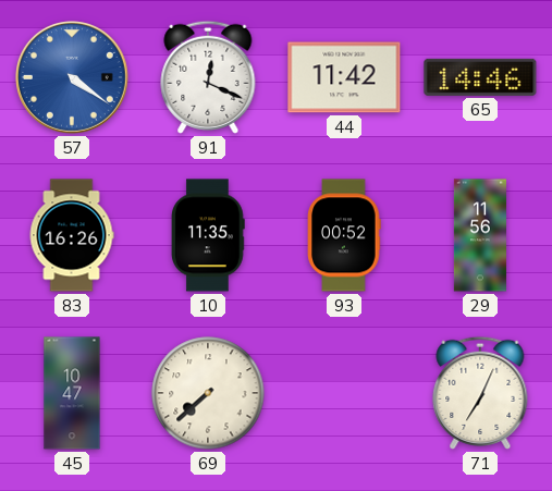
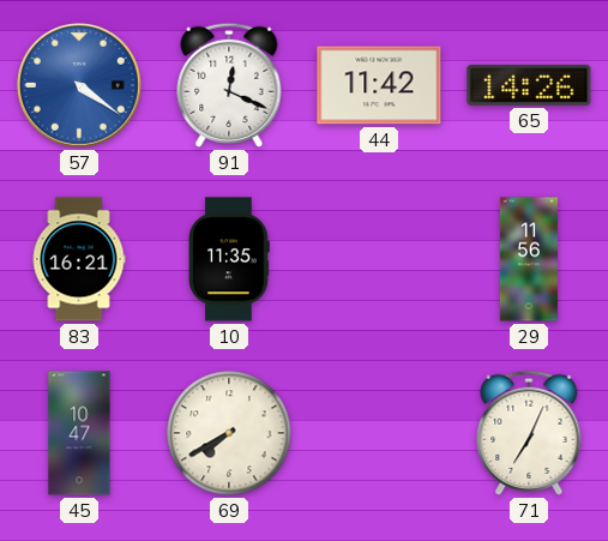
65: 14:46 -> 14:26
83: 16:26 -> 16:21
93: 00:52 -> none
69: 7:38 -> 7:40
